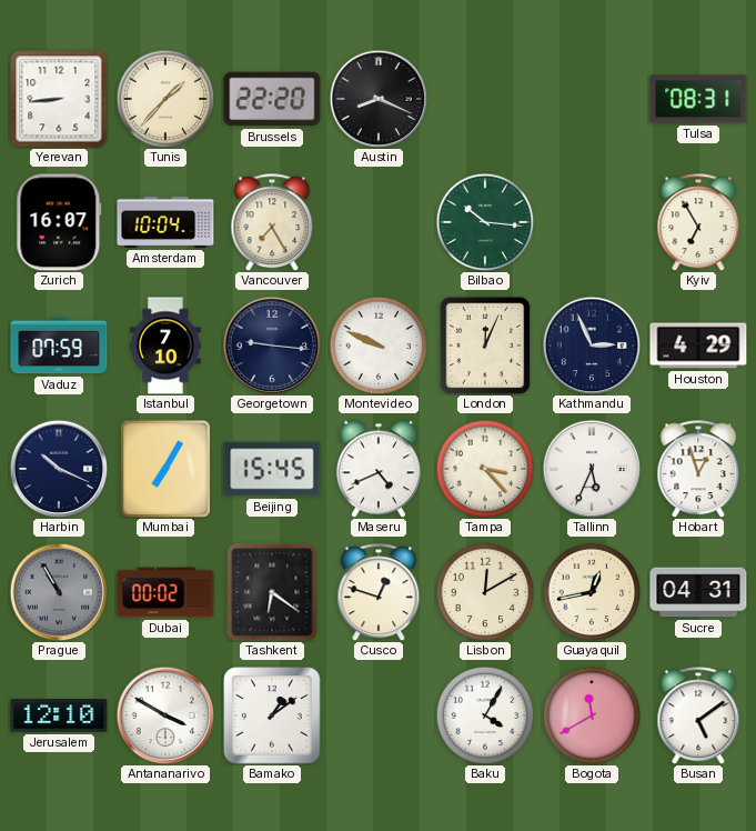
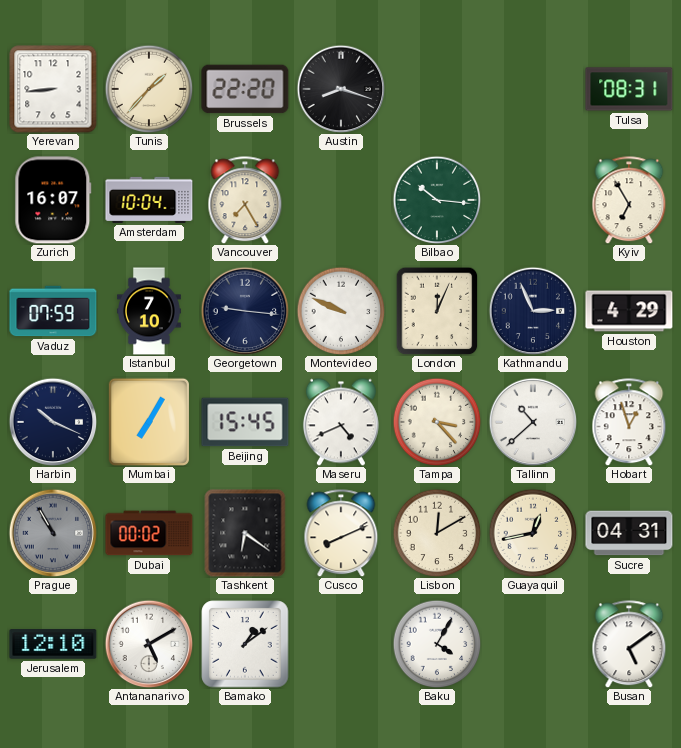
Austin: 8:19 -> 8:18
Tallinn: 5:34 -> 10:38
Cusco: 12:48 -> 8:11
Antananarivo: 3:50 -> 5:10
Bogota: 11:40 -> none
